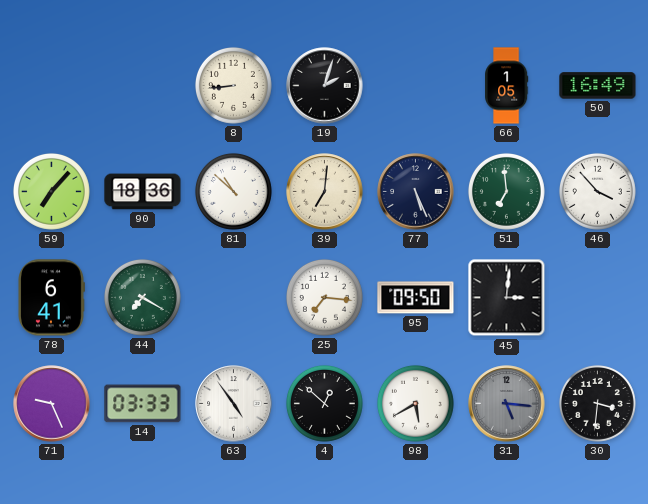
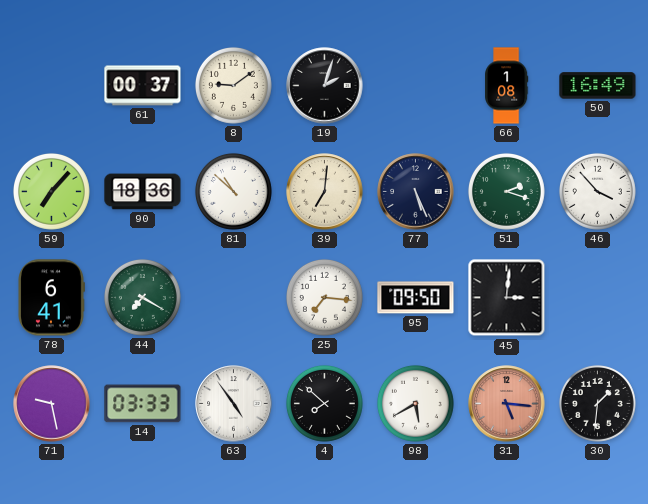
61: none -> 00:37
8: 8:44 -> 9:09
66: 1:05 -> 1:08
51: 6:59 -> 2:18
71: 9:26 -> 9:28
4: 12:52 -> 7:52
31 dial: grey -> salmon
30: 3:31 -> 1:31
